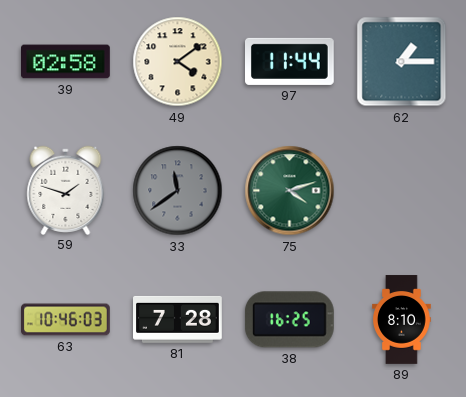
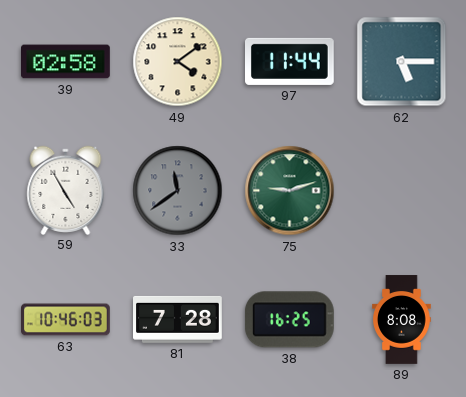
62: 1:15 -> 5:15
59: 1:48 -> 4:55
75: 4:12 -> 9:12
89: 8:10 -> 8:08
